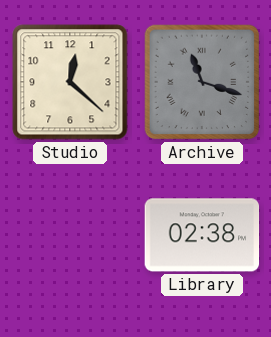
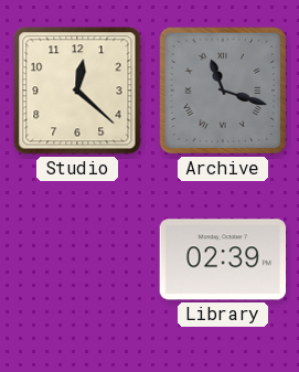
Library: 02:38 -> 02:39
